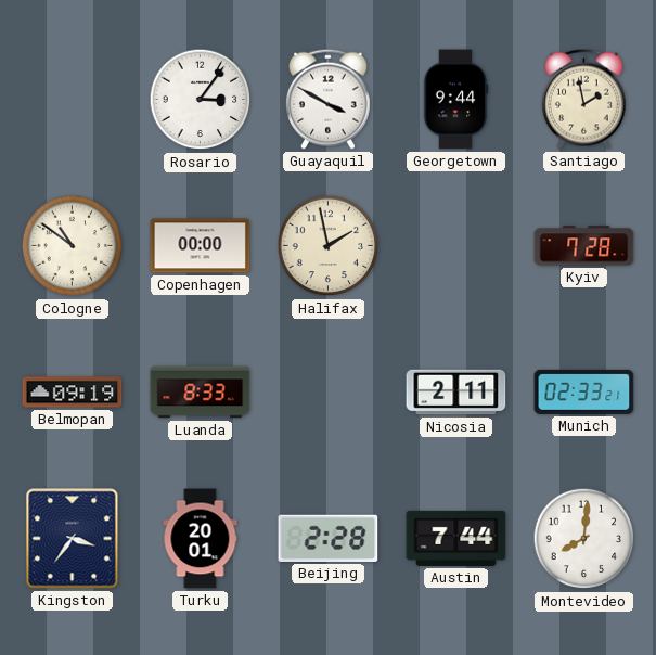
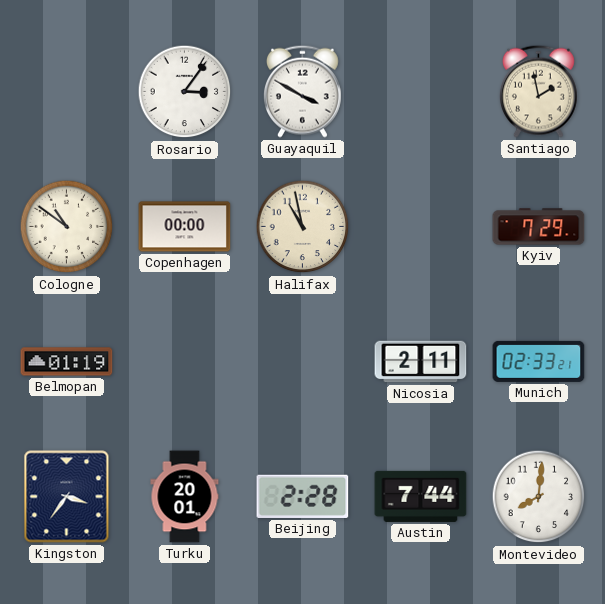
Georgetown: 9:44 -> none
Halifax: 1:58 -> 10:58
Kyiv: 7:28 -> 7:29
Belmopan: 09:19 -> 01:19
Luanda: 8:33 -> none
